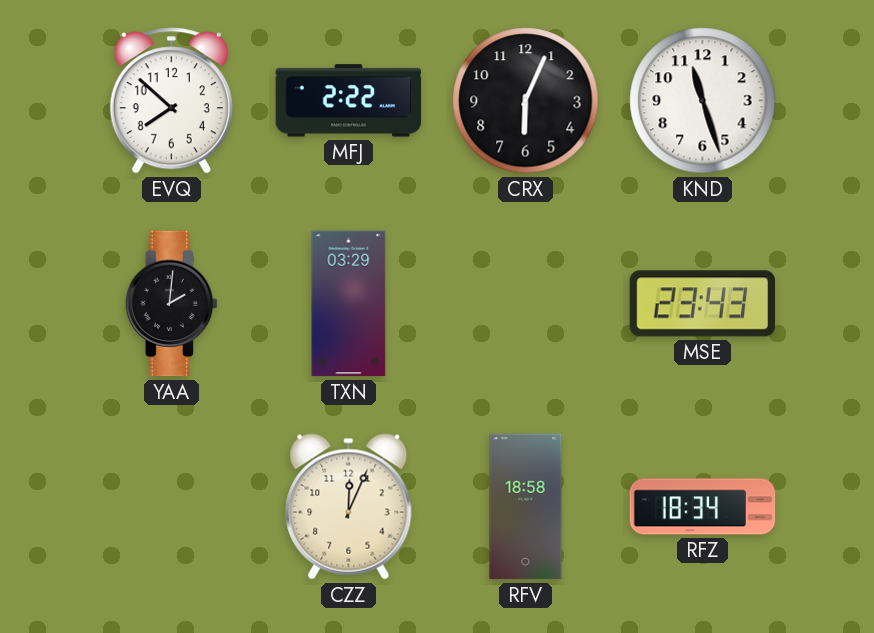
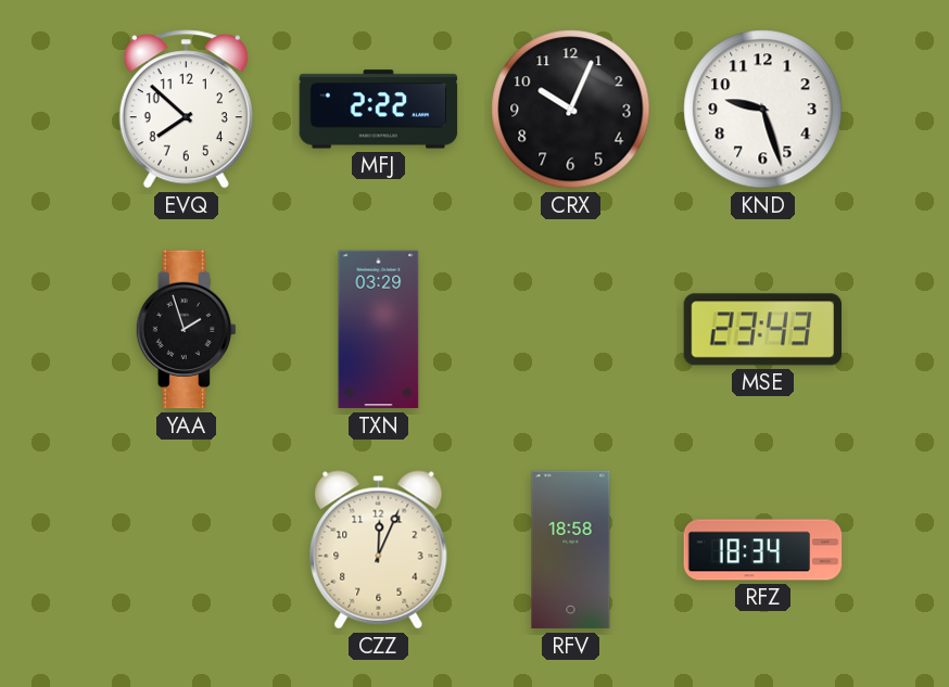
CRX: 6:04 -> 10:04
KND: 11:27 -> 9:27
YAA: 2:01 -> 1:57
